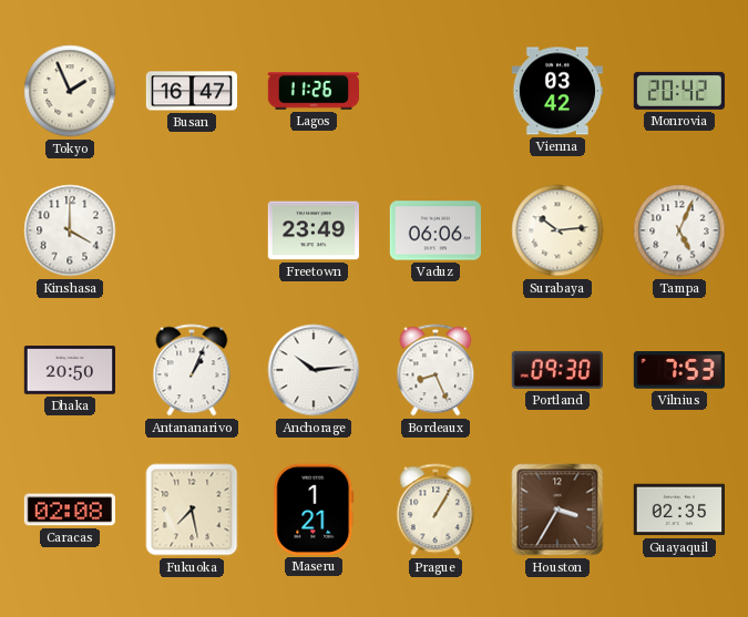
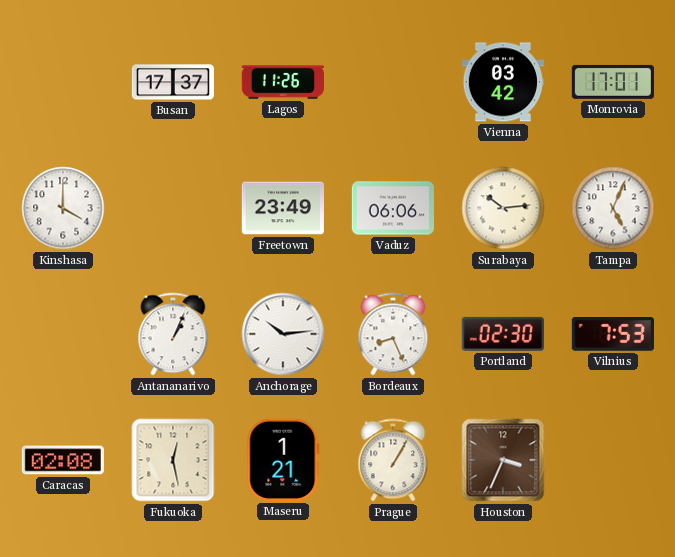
Tokyo: 1:56 -> none
Busan: 16:47 -> 17:37
Monrovia: 20:42 -> 17:01
Dhaka: 20:50 -> none
Portland: 09:30 -> 02:30
Fukuoka: 7:28 -> 12:28
Houston: 3:35 -> 3:34
Guayaquil: 02:35 -> none
